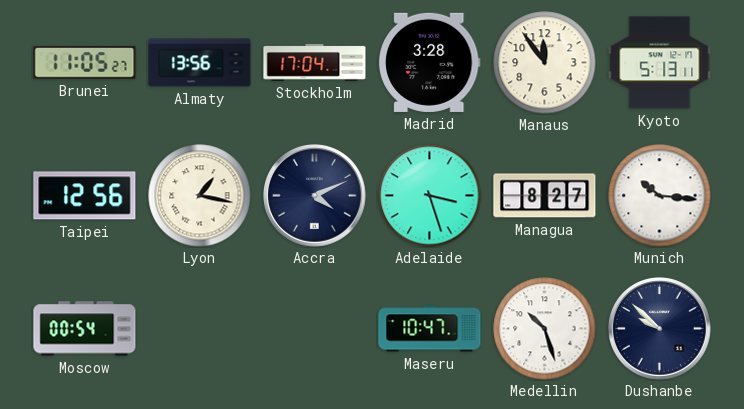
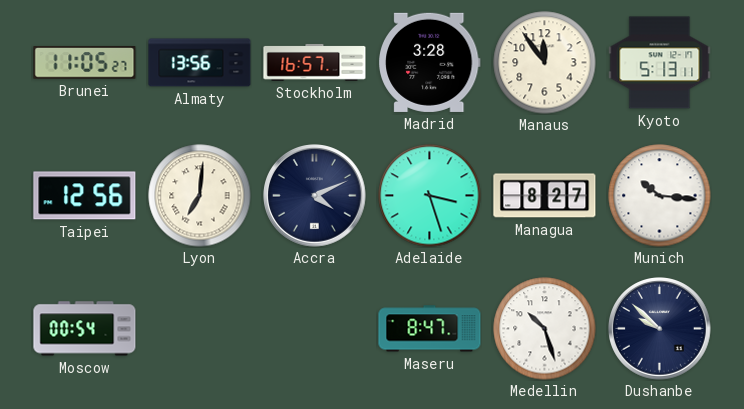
Stockholm: 17:04 -> 16:57
Lyon: 1:17 -> 7:01
Maseru: 10:47 -> 8:47
